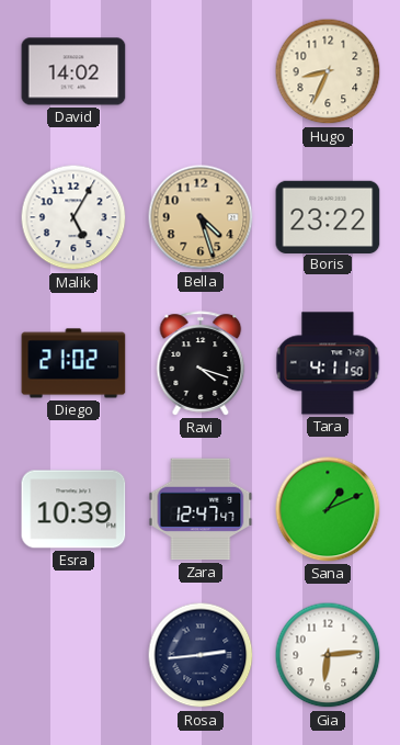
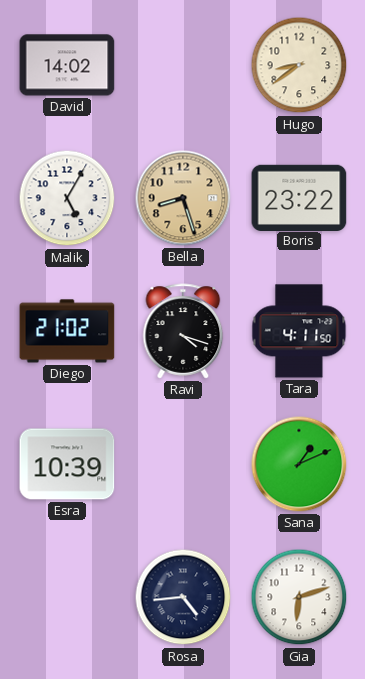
Hugo: 8:34 -> 8:39
Bella: 4:27 -> 8:27
Zara: 12:47 -> none
Rosa: 2:44 -> 4:44
Gia: 6:14 -> 6:12
